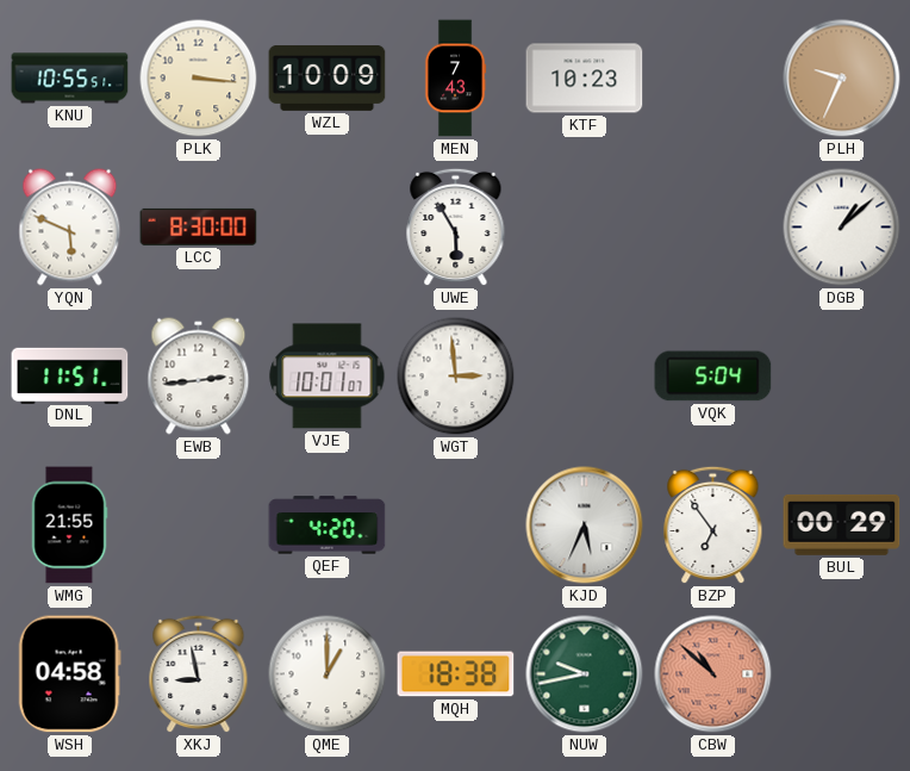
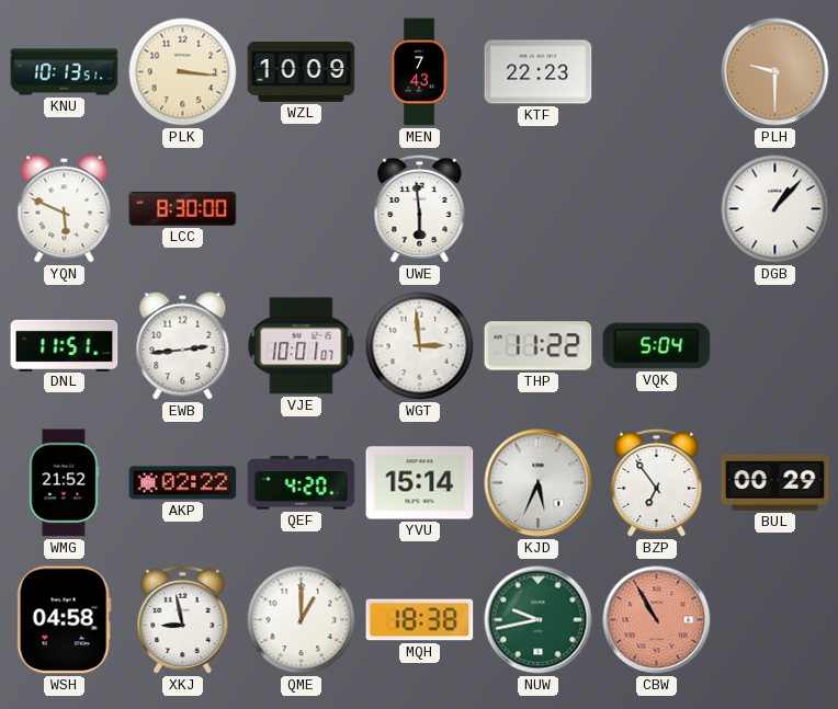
KNU: 10:55 -> 10:13
KTF: 10:23 -> 22:23
PLH: 9:34 -> 9:30
UWE: 5:55 -> 5:59
DGB: 1:08 -> 1:07
THP: none -> 11:22
WMG: 21:55 -> 21:52
AKP: none -> 02:22
YVU: none -> 15:14
CBW: 10:52 -> 10:55
